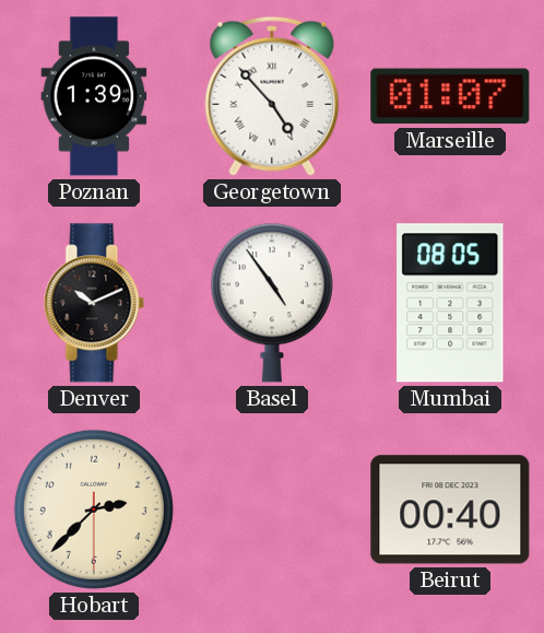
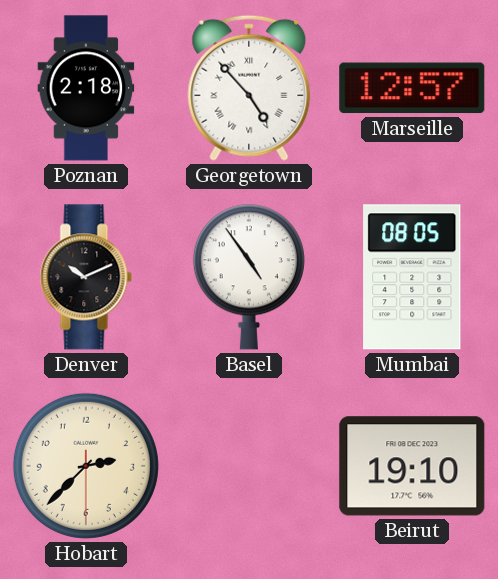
Poznan: 1:39 -> 2:18
Marseille: 01:07 -> 12:57
Beirut: 00:40 -> 19:10
